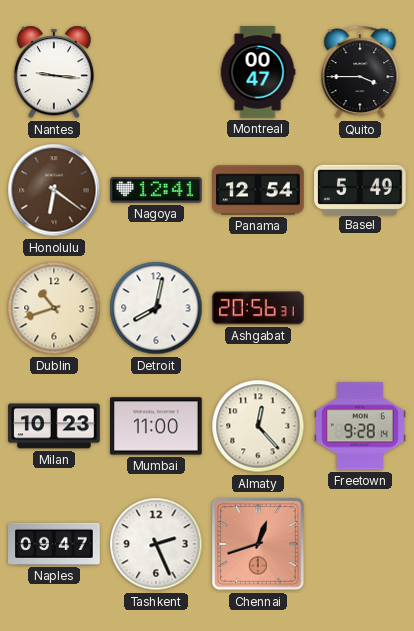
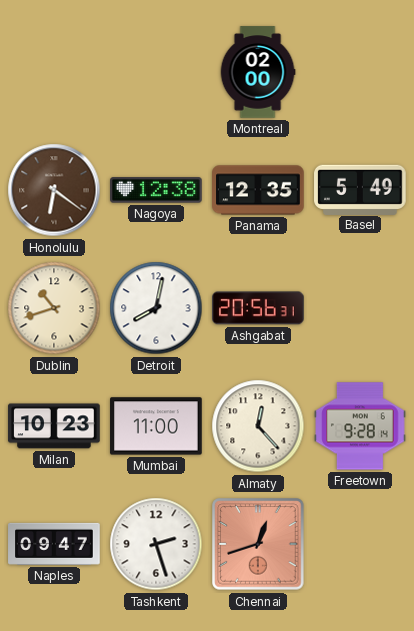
Nantes: 9:16 -> none
Montreal: 00:47 -> 02:00
Quito: 3:45 -> none
Nagoya: 12:41 -> 12:38
Panama: 12:54 -> 12:35
Tashkent: 2:26 -> 2:27
